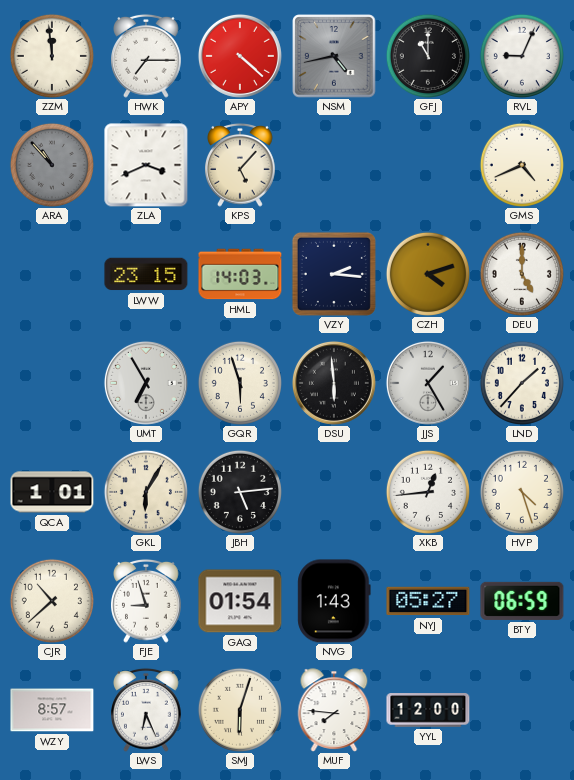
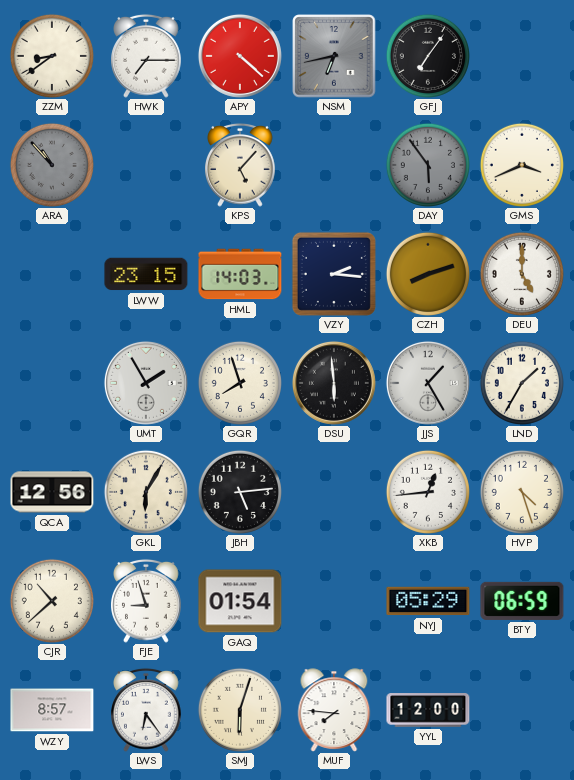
ZZM: 11:59 -> 8:39
NSM: 4:43 -> 6:43
GFJ: 11:00 -> 7:06
RVL: 9:04 -> none
ZLA: 3:41 -> none
DAY: none -> 5:54
GMS: 4:41 -> 3:41
CZH: 4:12 -> 8:12
UMT: 6:55 -> 1:55
GQR: 5:57 -> 7:57
LND: 1:37 -> 1:35
QCA: 1:01 -> 12:56
NVG: 1:43 -> none
NYJ: 05:27 -> 05:29
LWS: 6:26 -> 6:24
